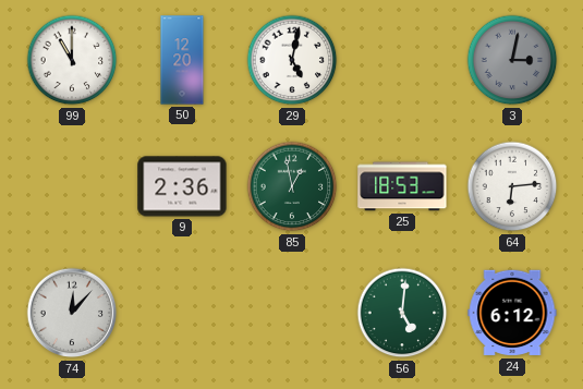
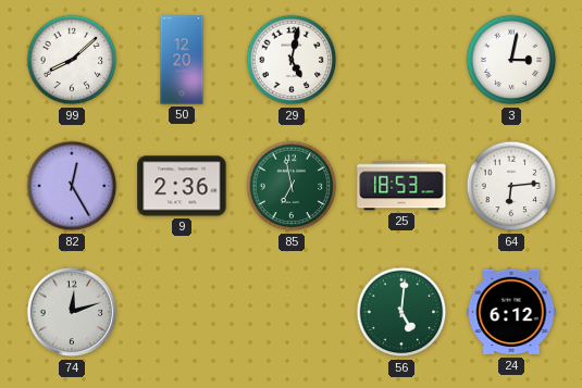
99: 11:00 -> 8:08
3 dial: grey -> white
82: none -> 12:25
85: 12:58 -> 6:58
74: 12:07 -> 12:12
